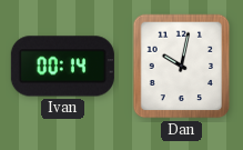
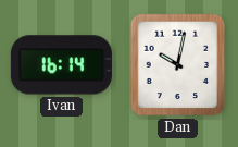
Ivan: 00:14 -> 16:14
